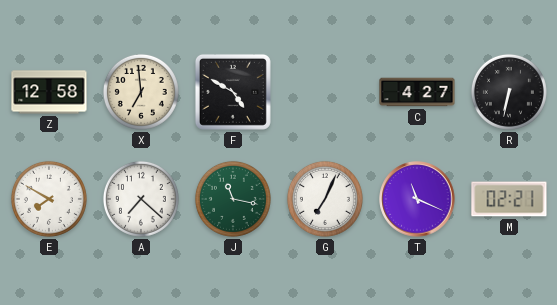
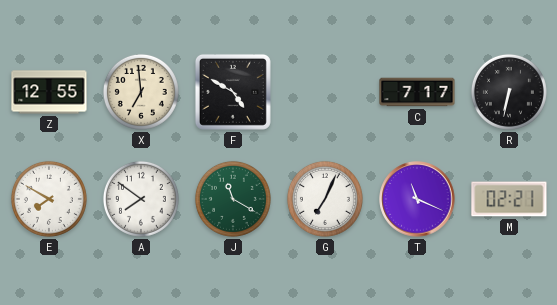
Z: 12:58 -> 12:55
C: 4:27 -> 7:17
A: 7:22 -> 7:51
J: 11:17 -> 11:20
